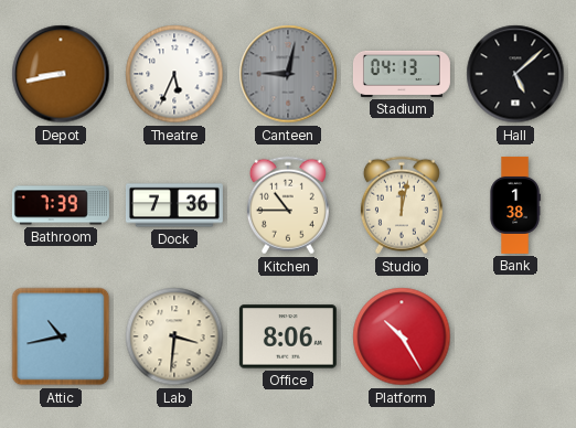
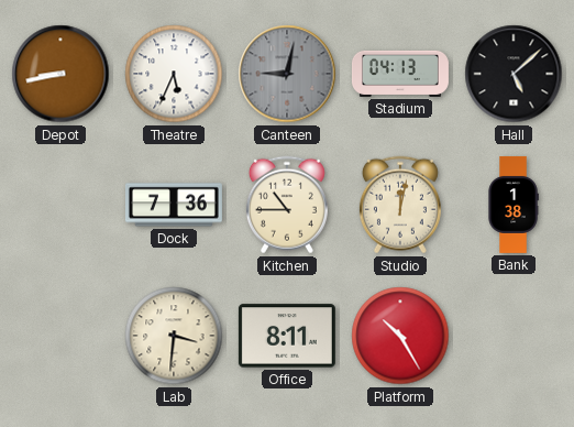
Bathroom: 7:39 -> none
Attic: 10:43 -> none
Office: 8:06 -> 8:11
